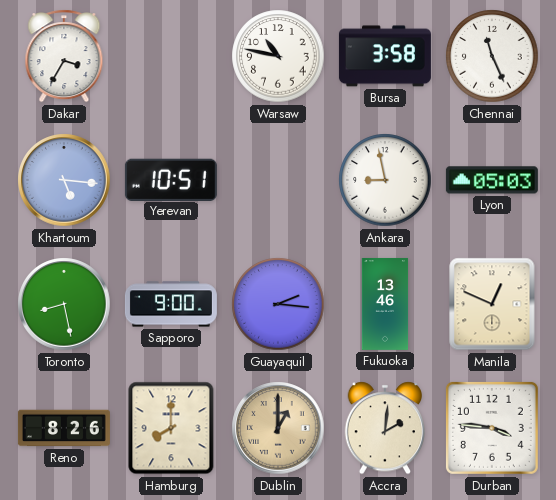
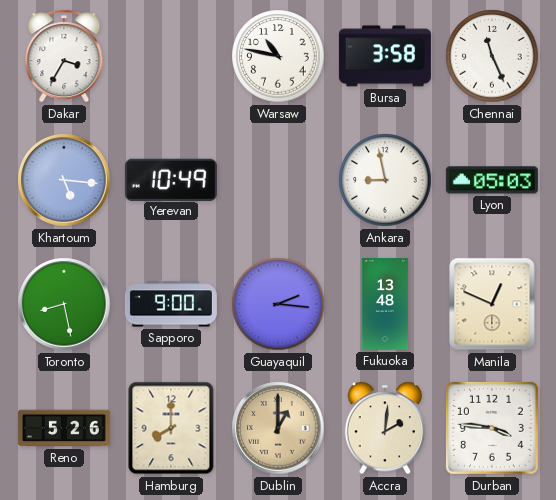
Yerevan: 10:51 -> 10:49
Fukuoka: 13:46 -> 13:48
Reno: 8:26 -> 5:26
